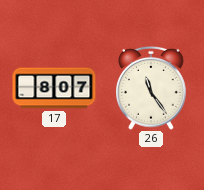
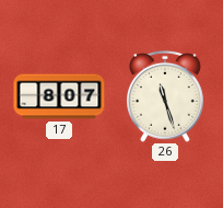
26: 11:24 -> 11:27
